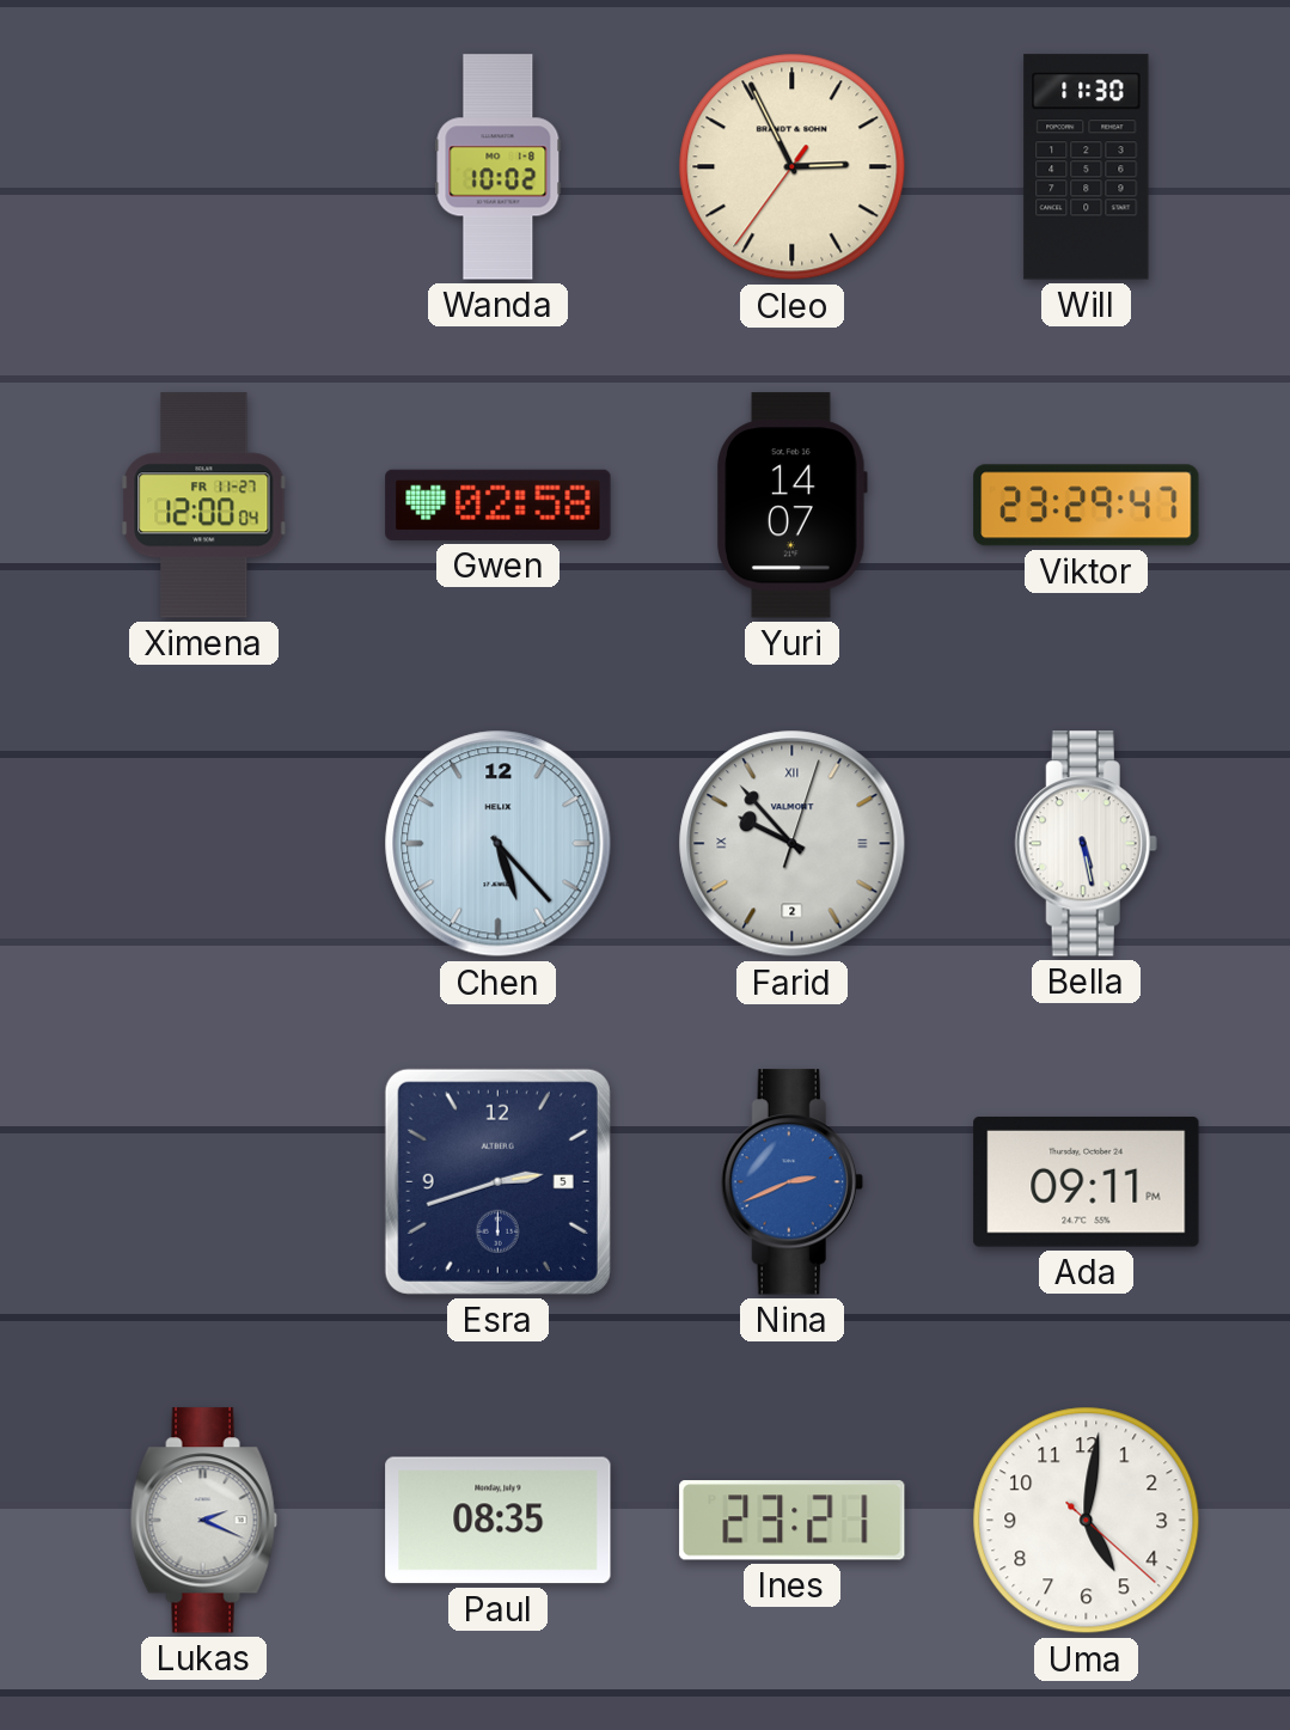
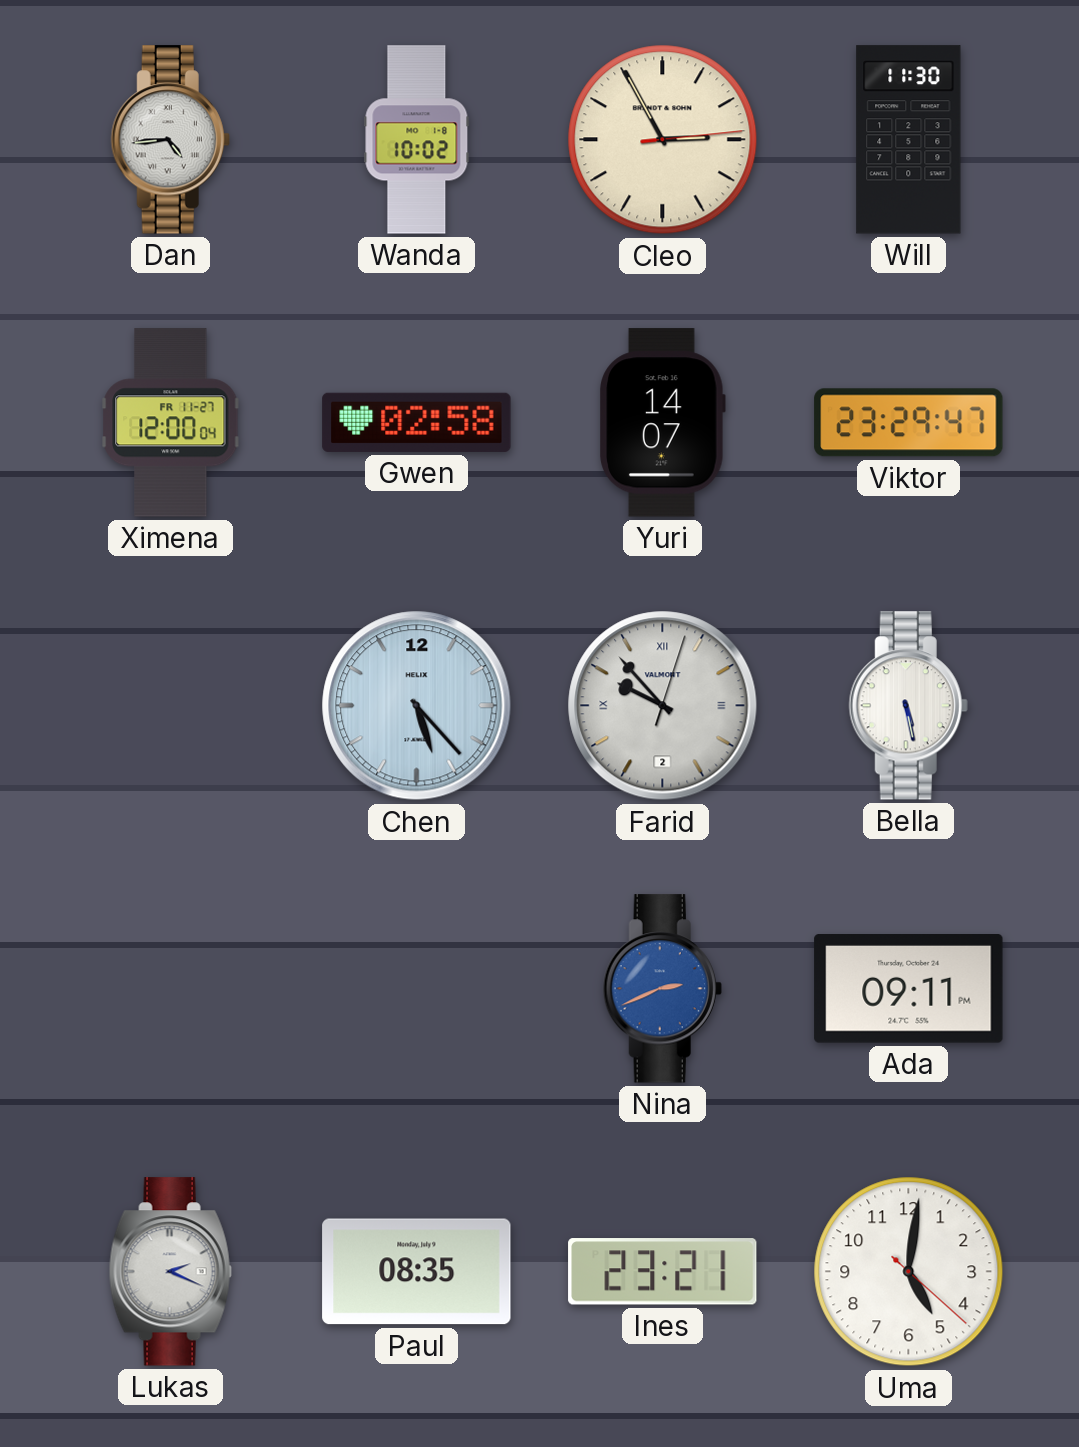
Dan: none -> 4:44
Cleo: 2:55:36 -> 2:55:14
Esra: 2:42 -> none
